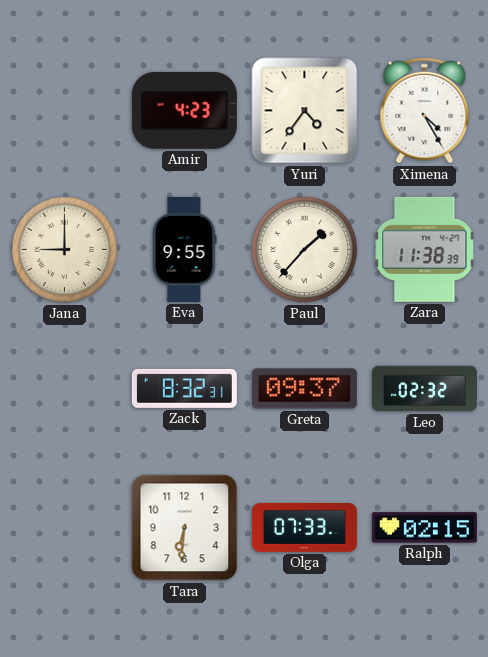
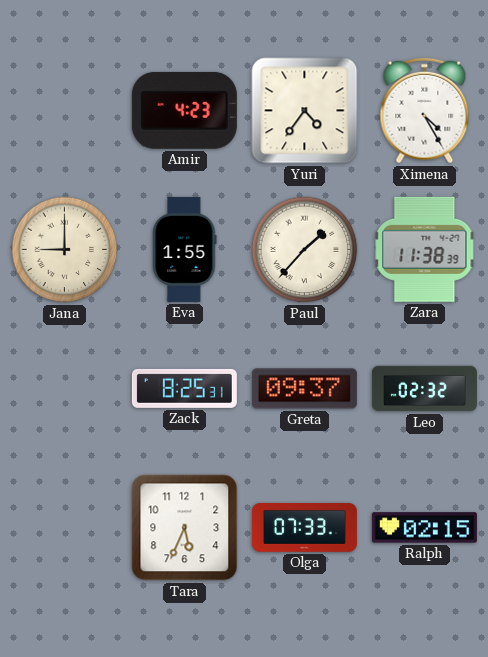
Eva: 9:55 -> 1:55
Zack: 8:32 -> 8:25
Tara: 6:31 -> 5:34
